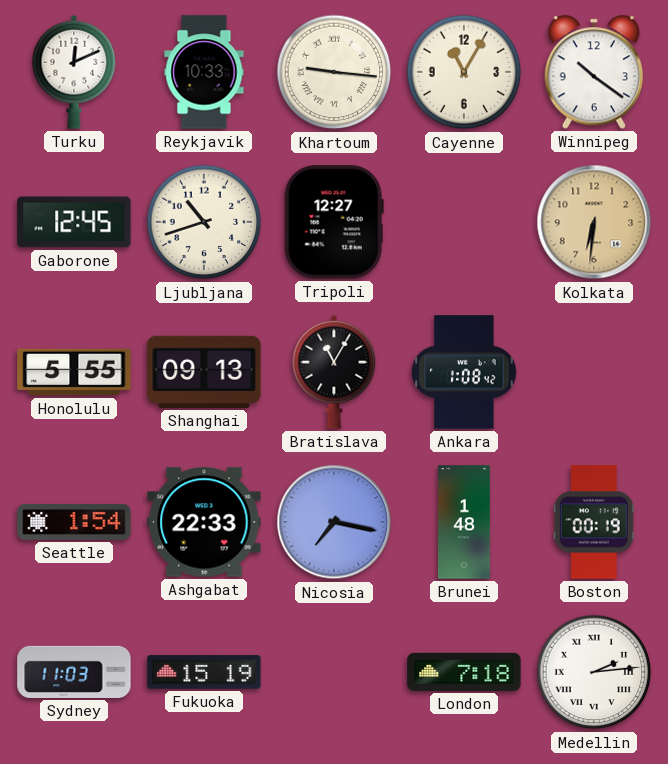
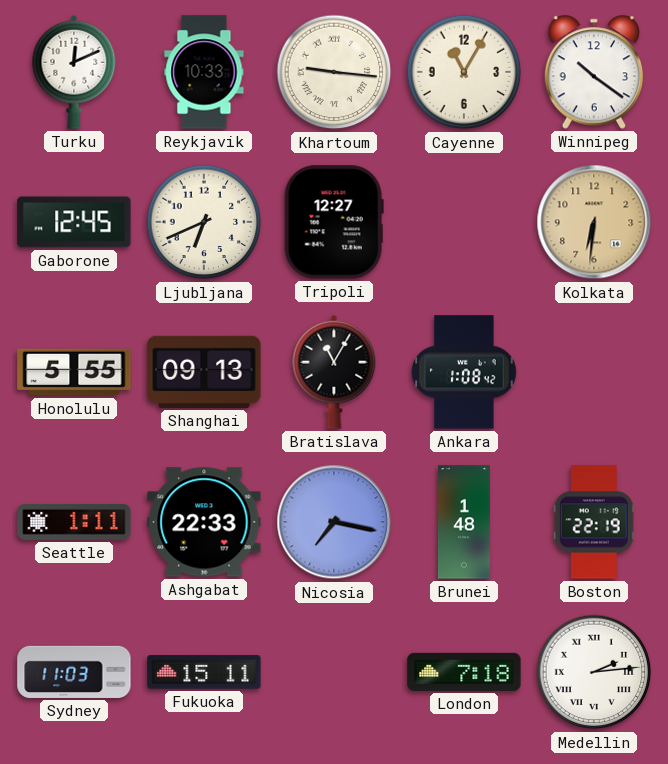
Ljubljana: 10:42 -> 6:41
Seattle: 1:54 -> 1:11
Boston: 00:19 -> 22:19
Fukuoka: 15:19 -> 15:11
